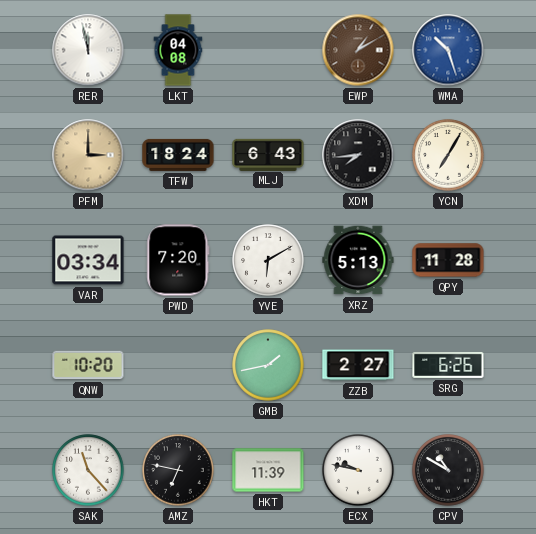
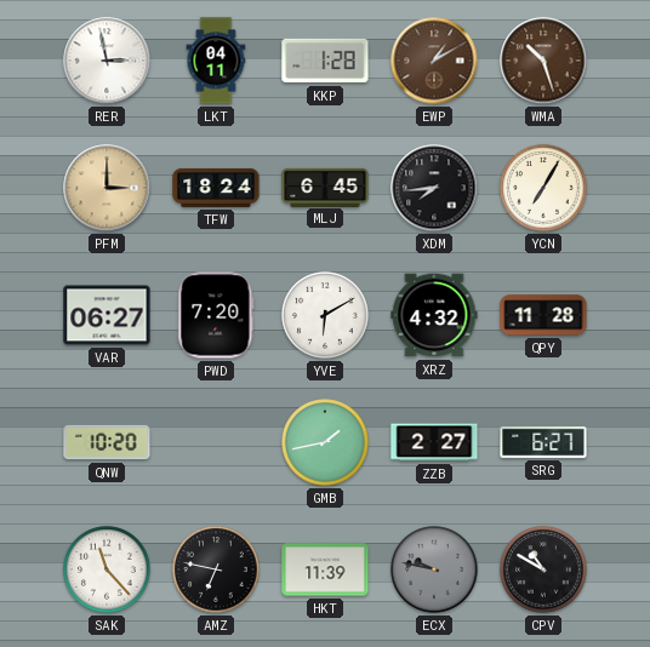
RER: 11:58 -> 2:58
LKT: 04:08 -> 04:11
KKP: none -> 1:28
WMA dial: blue -> brown
MLJ: 6:43 -> 6:45
VAR: 03:34 -> 06:27
XRZ: 5:13 -> 4:32
SRG: 6:26 -> 6:27
ECX dial: white -> grey
